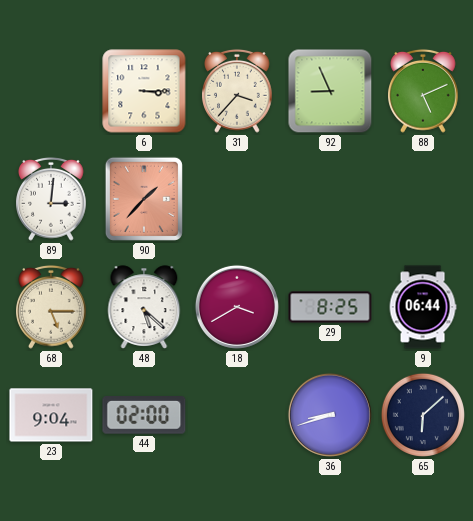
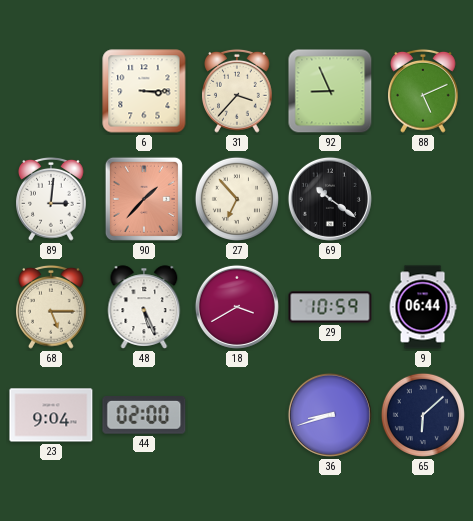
27: none -> 6:53
69: none -> 10:21
48: 5:22 -> 5:26
29: 8:25 -> 10:59
